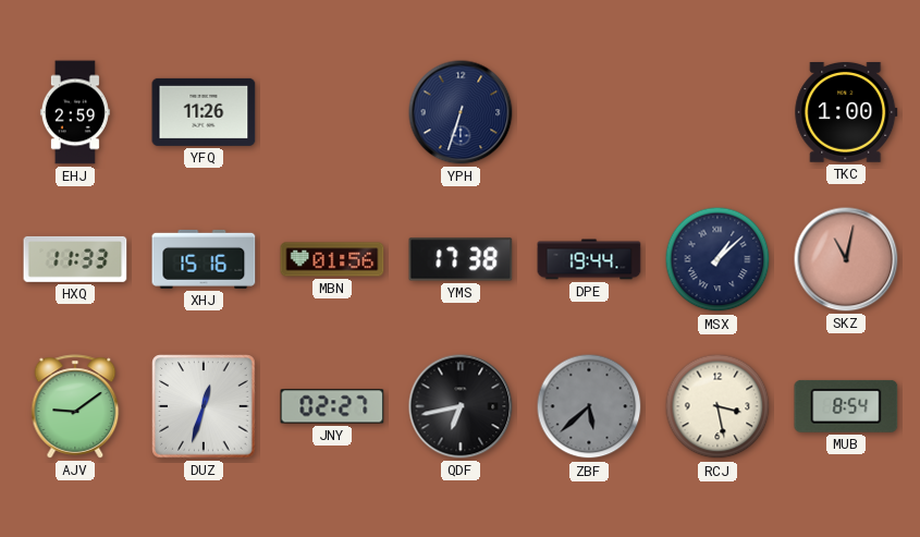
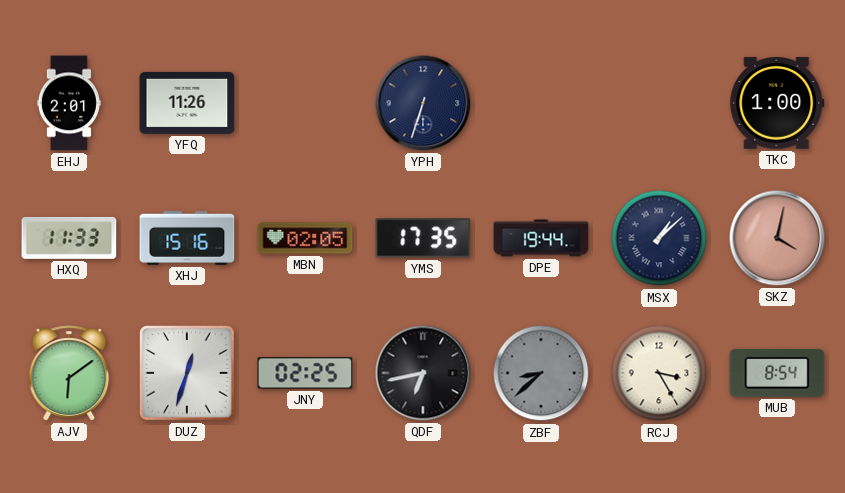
EHJ: 2:59 -> 2:01
MBN: 01:56 -> 02:05
YMS: 17:38 -> 17:35
SKZ: 11:02 -> 4:02
AJV: 9:09 -> 6:09
JNY: 02:27 -> 02:25
ZBF: 5:38 -> 8:38
RCJ: 3:28 -> 3:25
